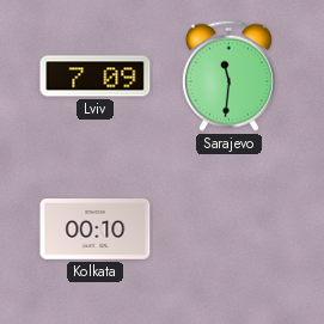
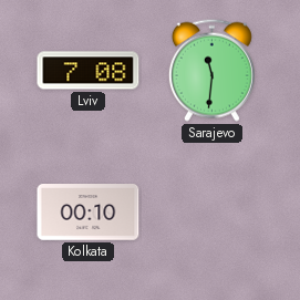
Lviv: 7:09 -> 7:08
